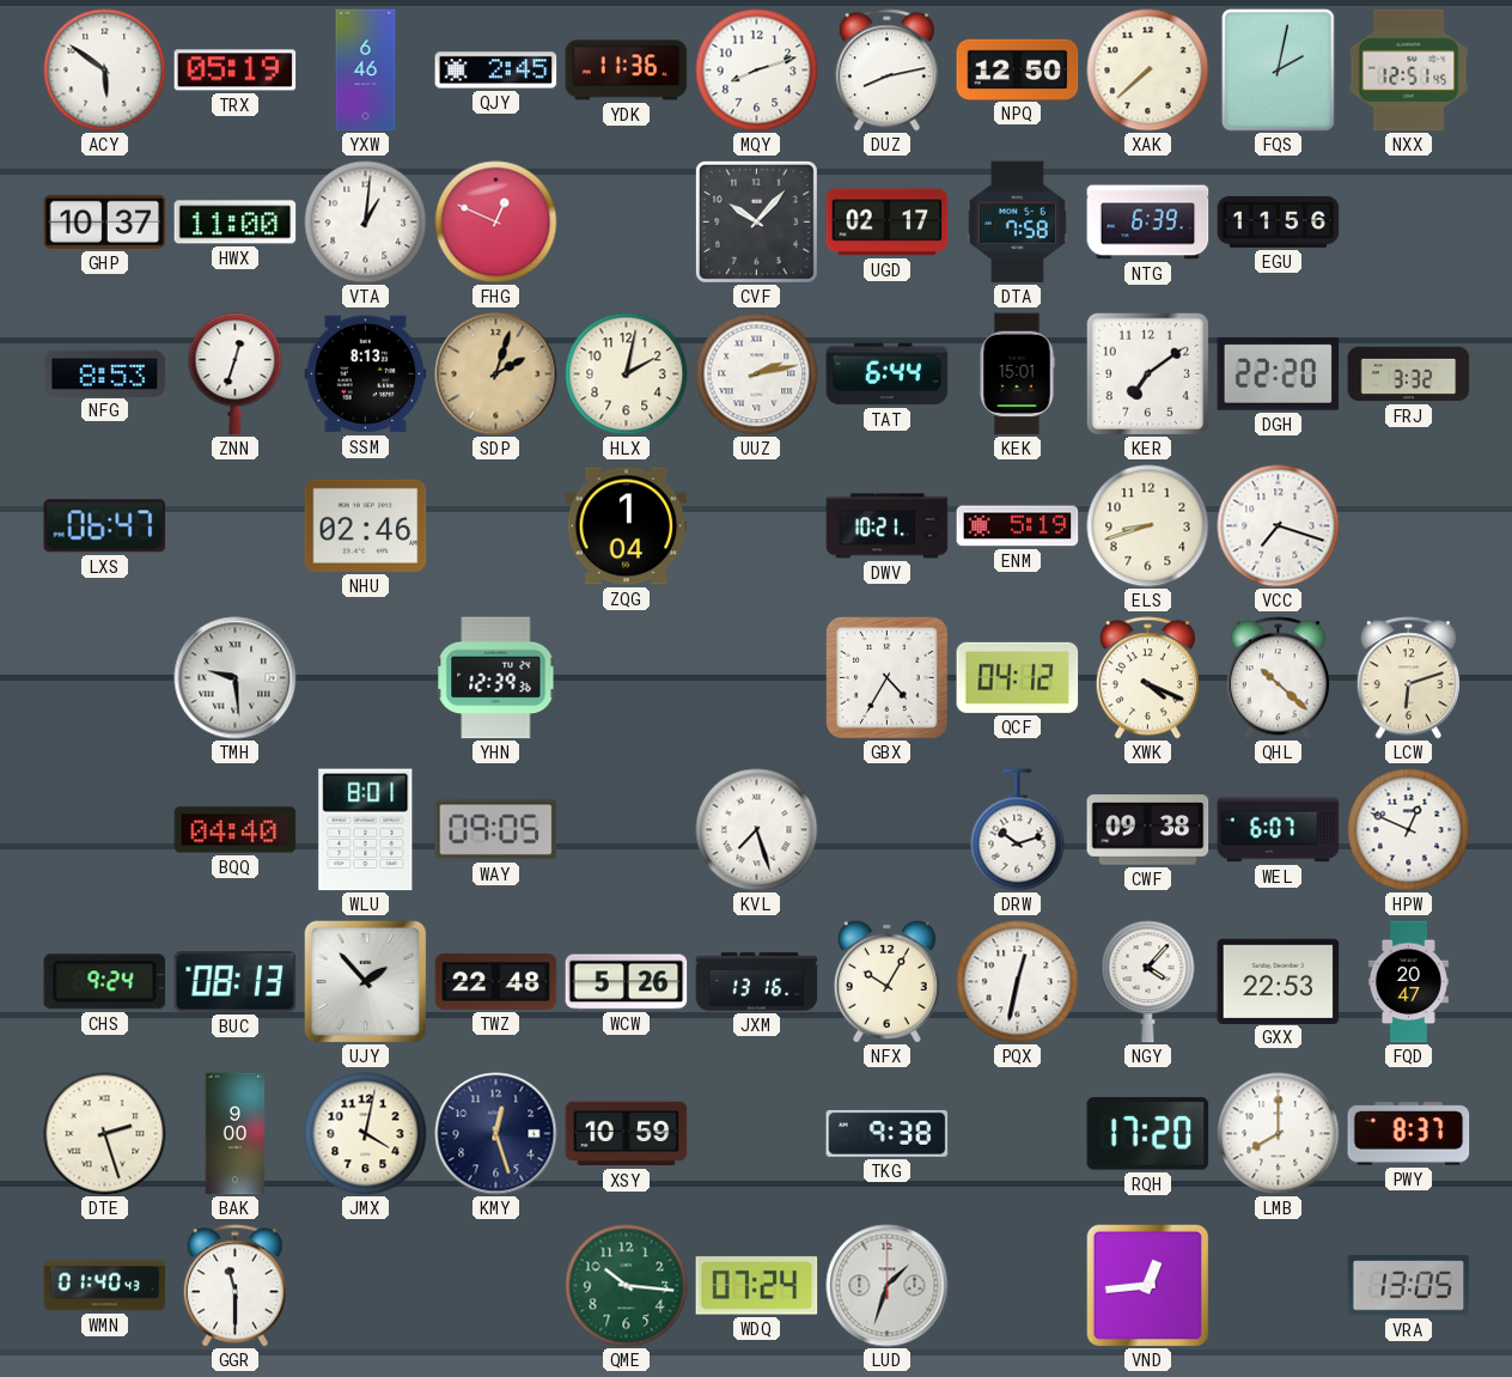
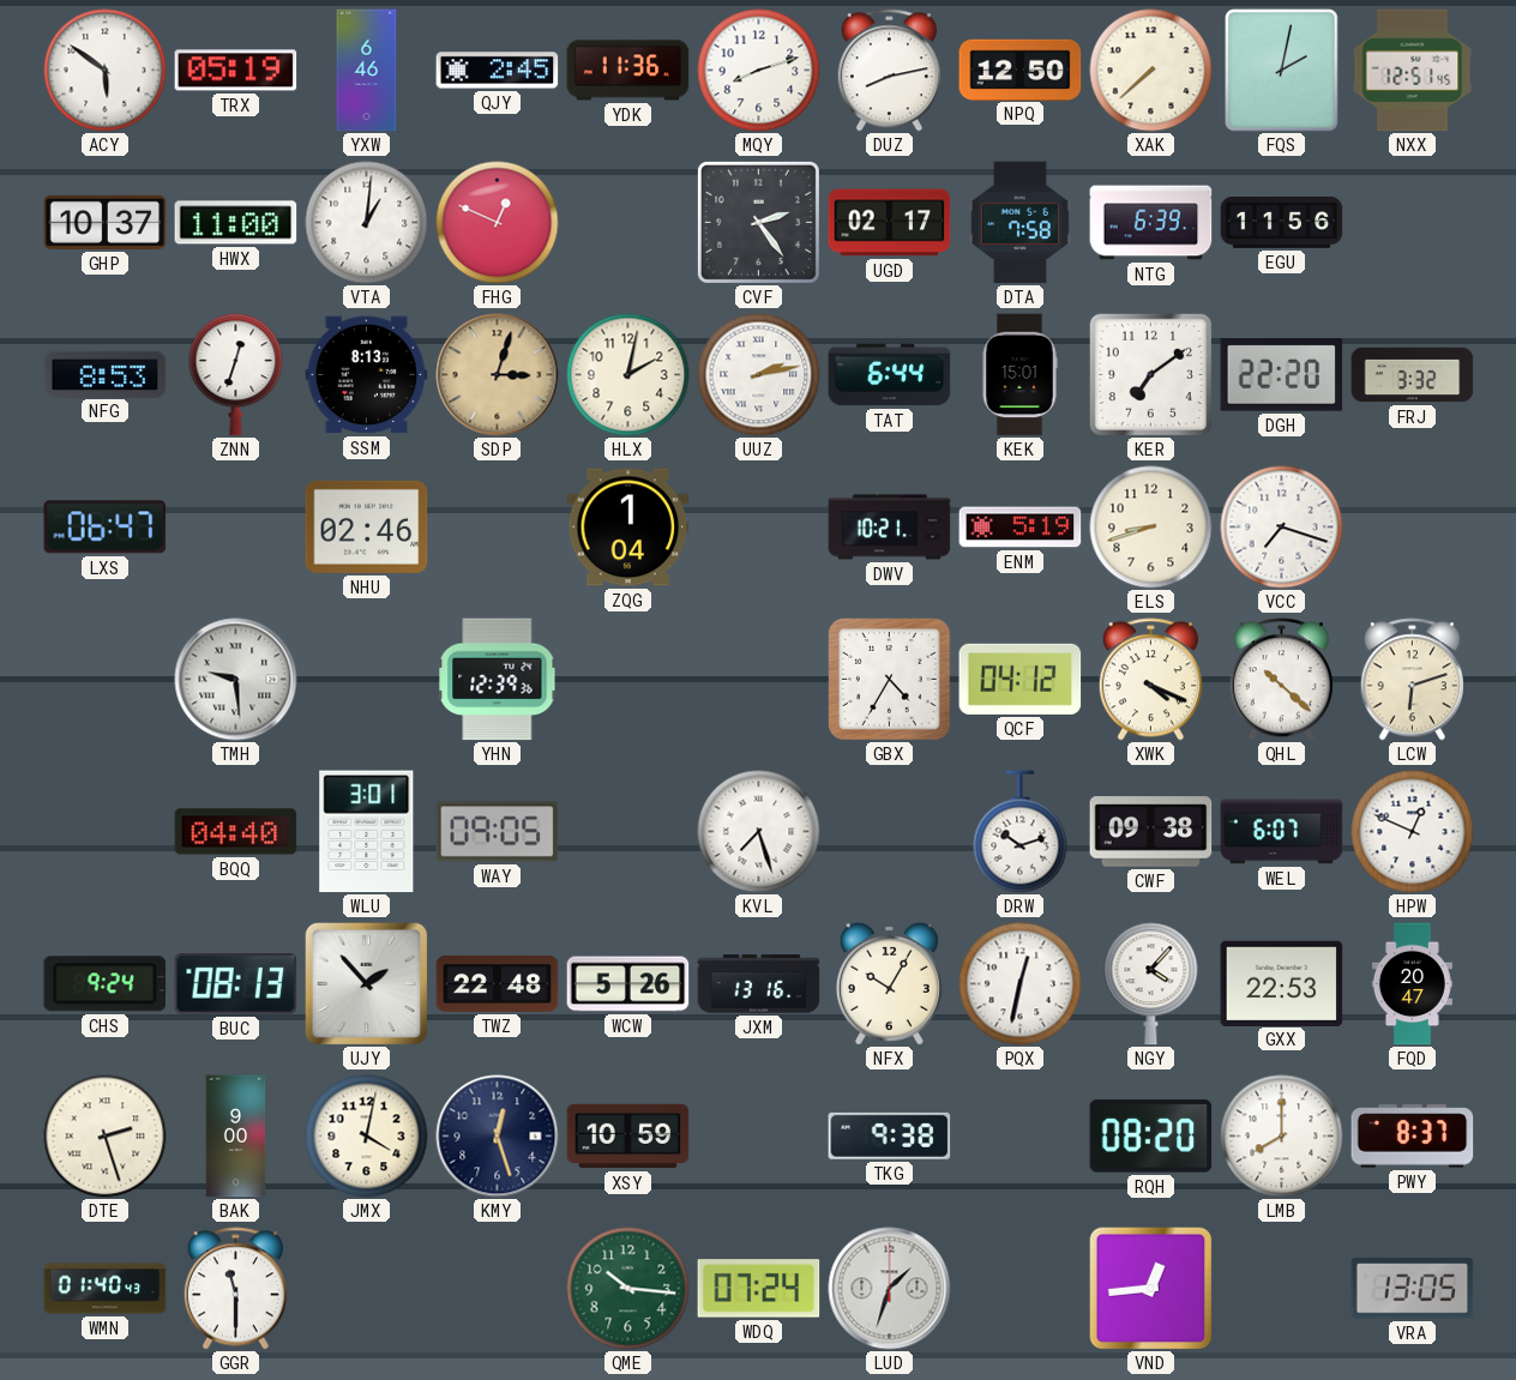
CVF: 10:07 -> 2:24
SDP: 2:03 -> 3:03
WLU: 8:01 -> 3:01
RQH: 17:20 -> 08:20
